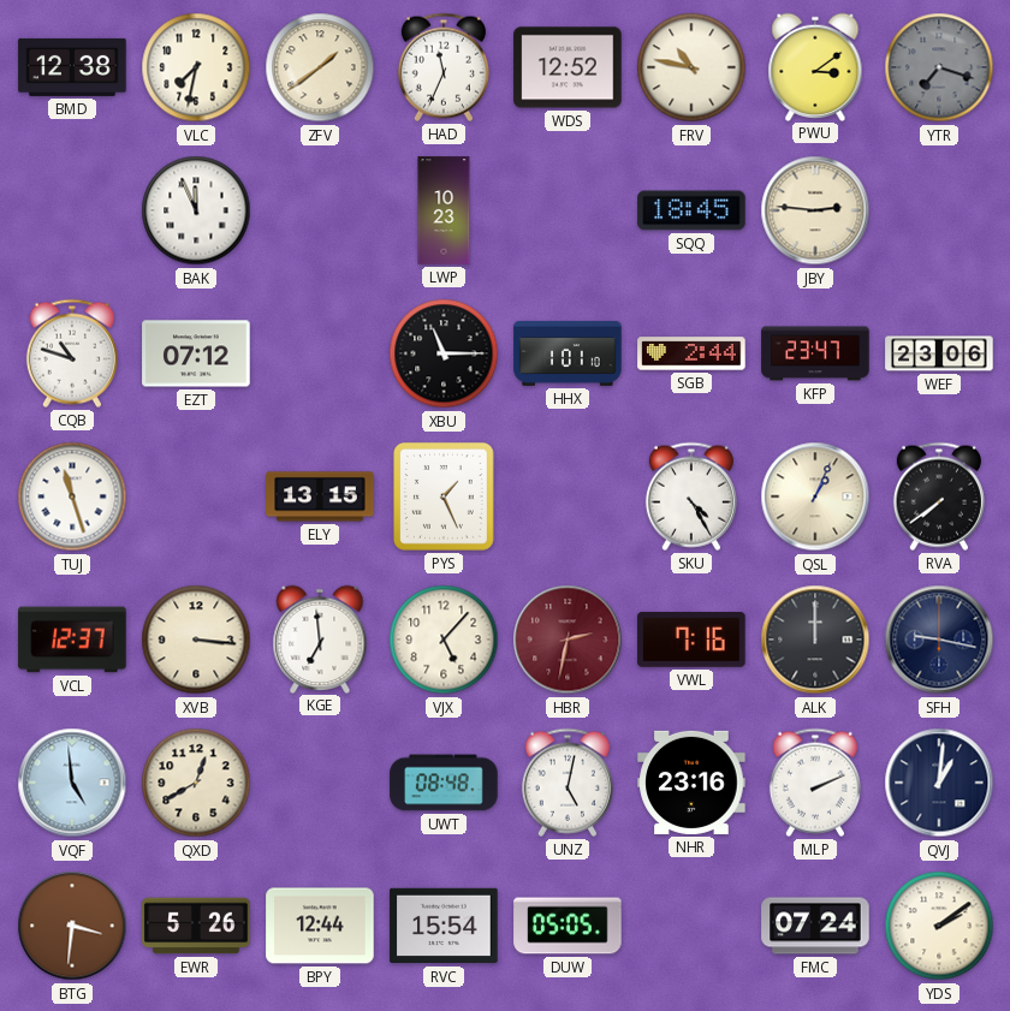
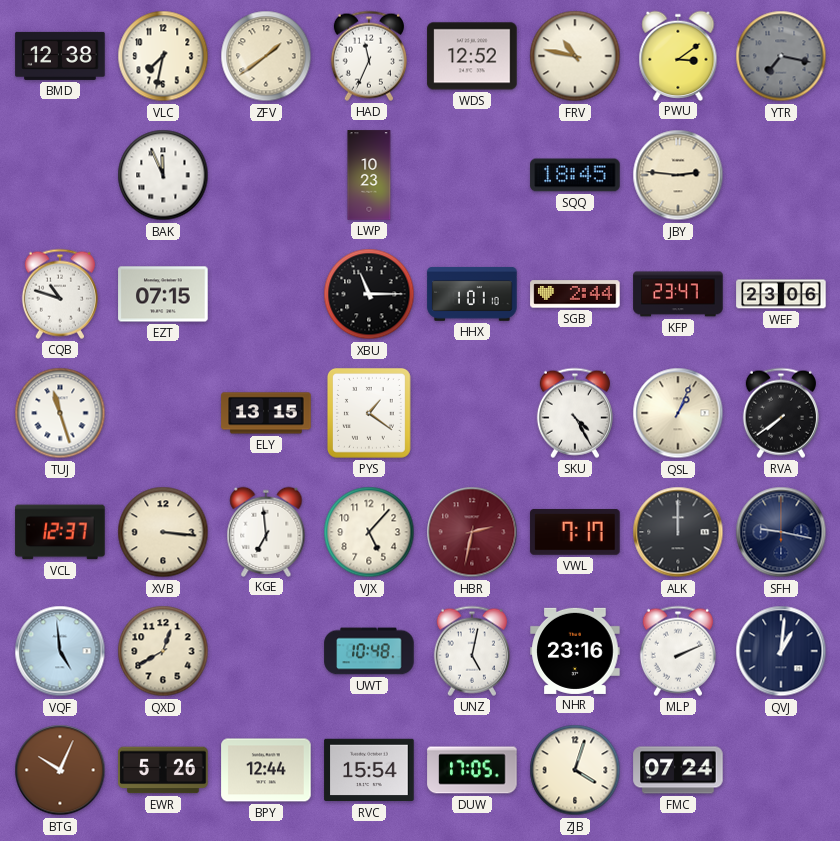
YTR: 7:18 -> 7:17
EZT: 07:12 -> 07:15
PYS: 1:26 -> 1:21
VWL: 7:16 -> 7:17
UWT: 08:48 -> 10:48
BTG: 3:31 -> 10:04
DUW: 05:05 -> 17:05
ZJB: none -> 4:03
YDS: 2:09 -> none
